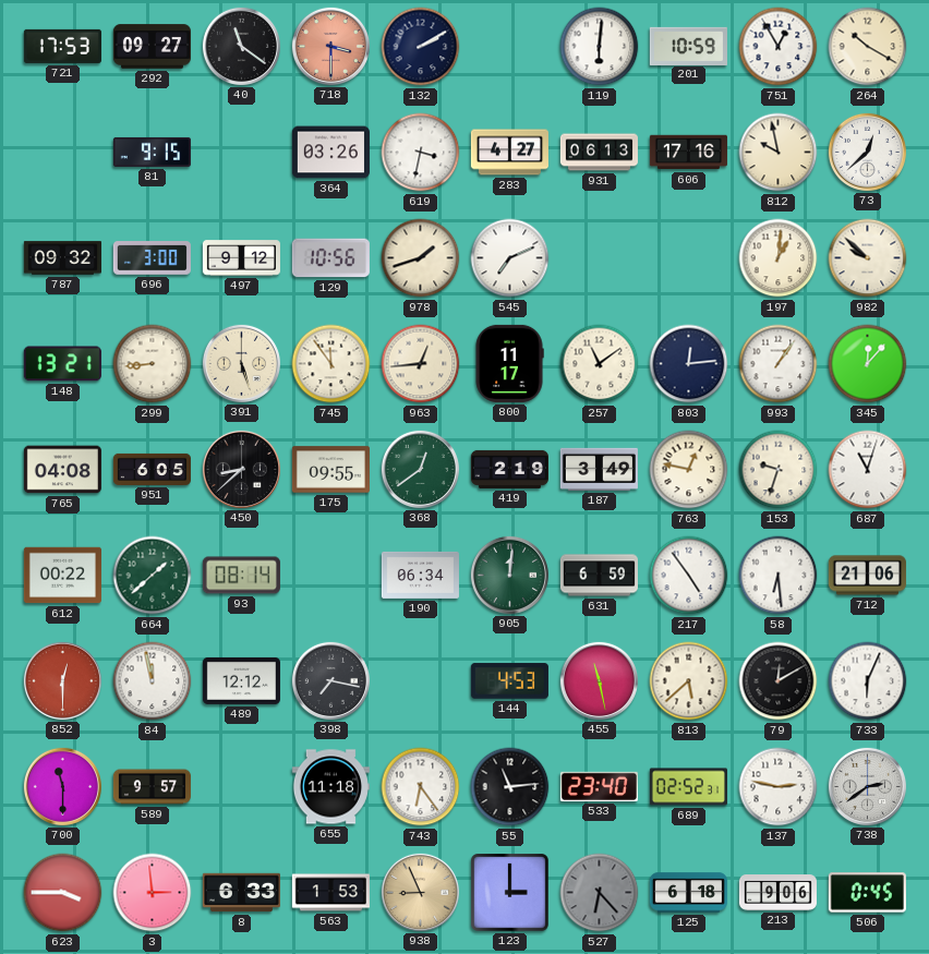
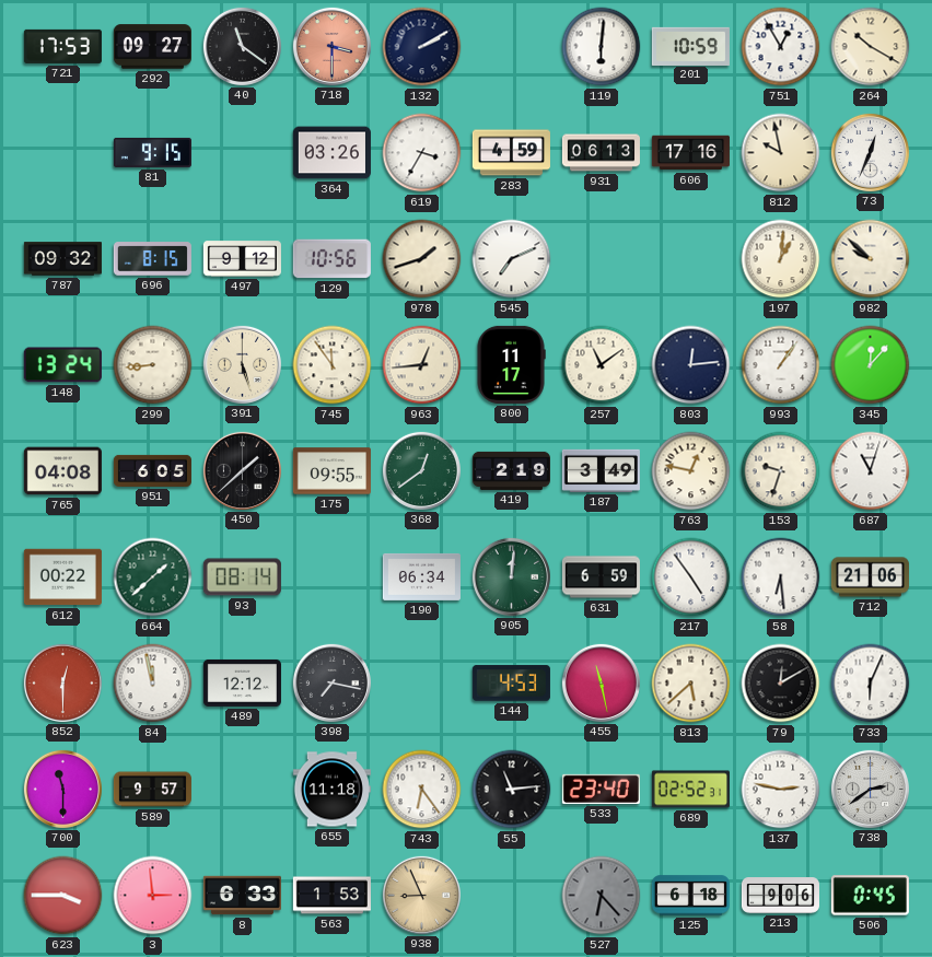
619: 3:32 -> 3:35
283: 4:27 -> 4:59
73: 12:38 -> 12:34
696: 3:00 -> 8:15
148: 13:21 -> 13:24
450: 8:38 -> 1:38
123: 3:00 -> none
